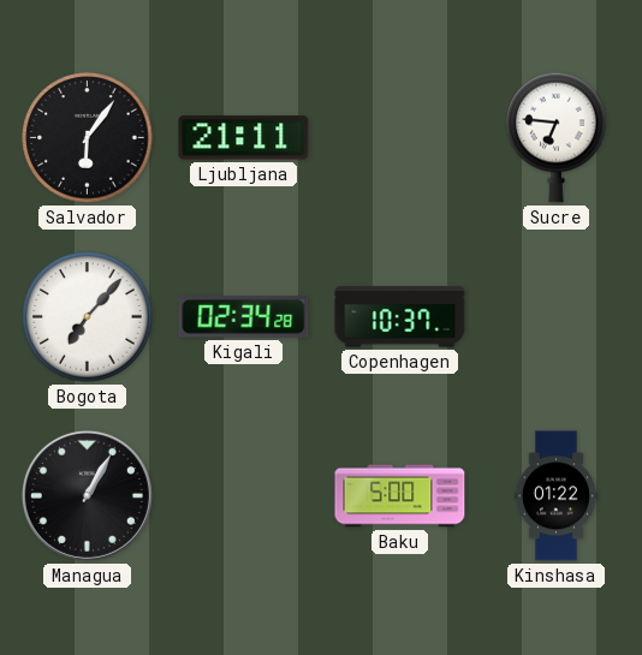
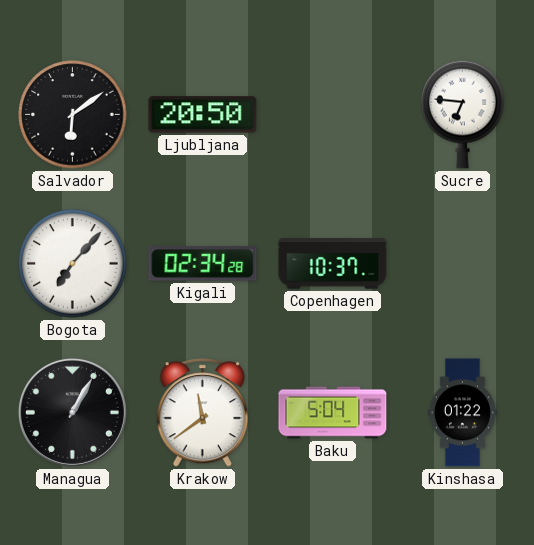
Salvador: 6:06 -> 6:09
Ljubljana: 21:11 -> 20:50
Krakow: none -> 11:39
Baku: 5:00 -> 5:04
